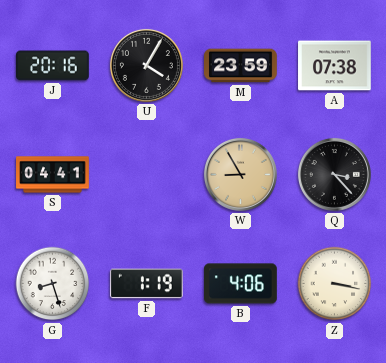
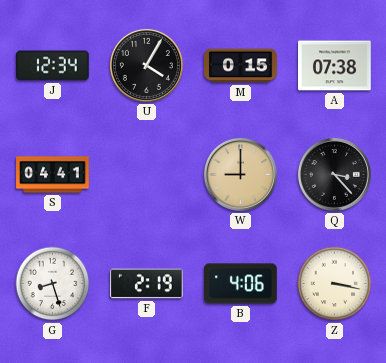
J: 20:16 -> 12:34
M: 23:59 -> 0:15
W: 8:55 -> 9:00
F: 1:19 -> 2:19
